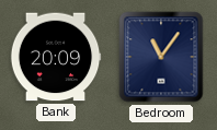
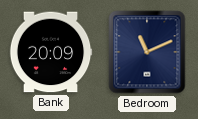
Bedroom: 11:06 -> 11:11
